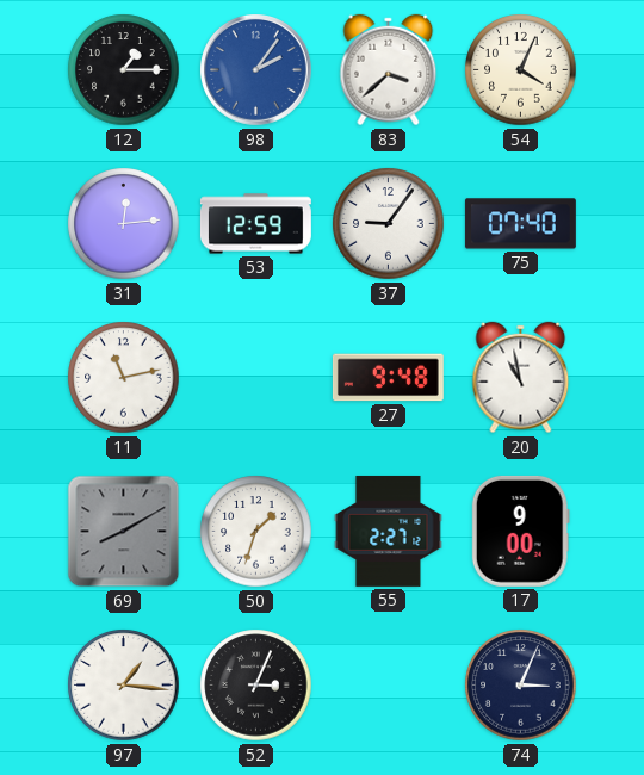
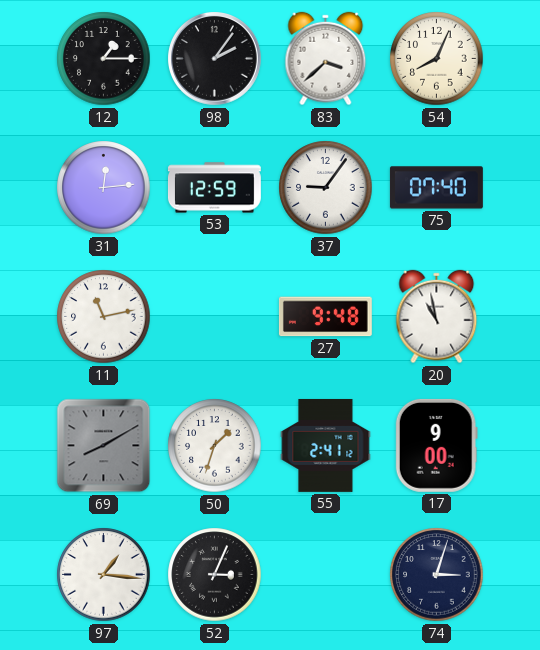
98 dial: blue -> black
54: 4:04 -> 8:04
55: 2:27 -> 2:41
74: 3:04 -> 3:03
